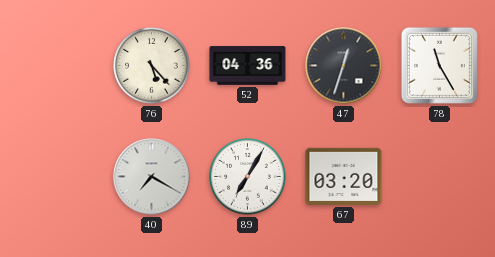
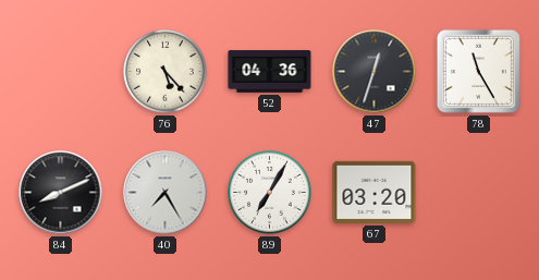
84: none -> 8:11
40: 7:20 -> 7:25
